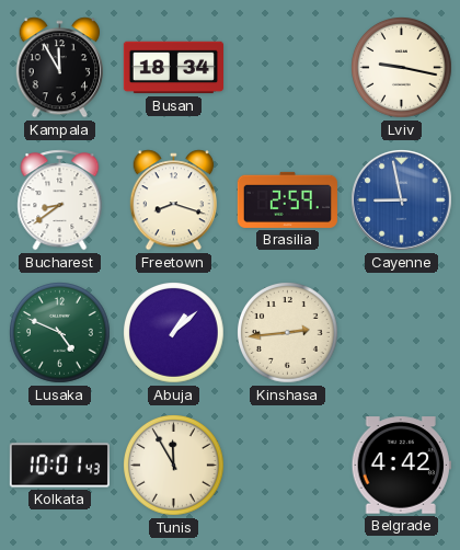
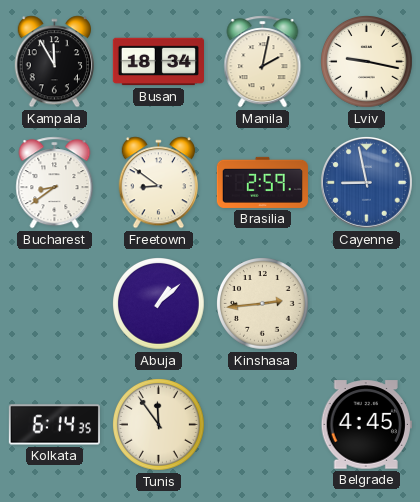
Manila: none -> 2:02
Freetown: 8:18 -> 8:51
Lusaka: 4:49 -> none
Kolkata: 10:01 -> 6:14
Tunis: 11:55 -> 11:54
Belgrade: 4:42 -> 4:45
